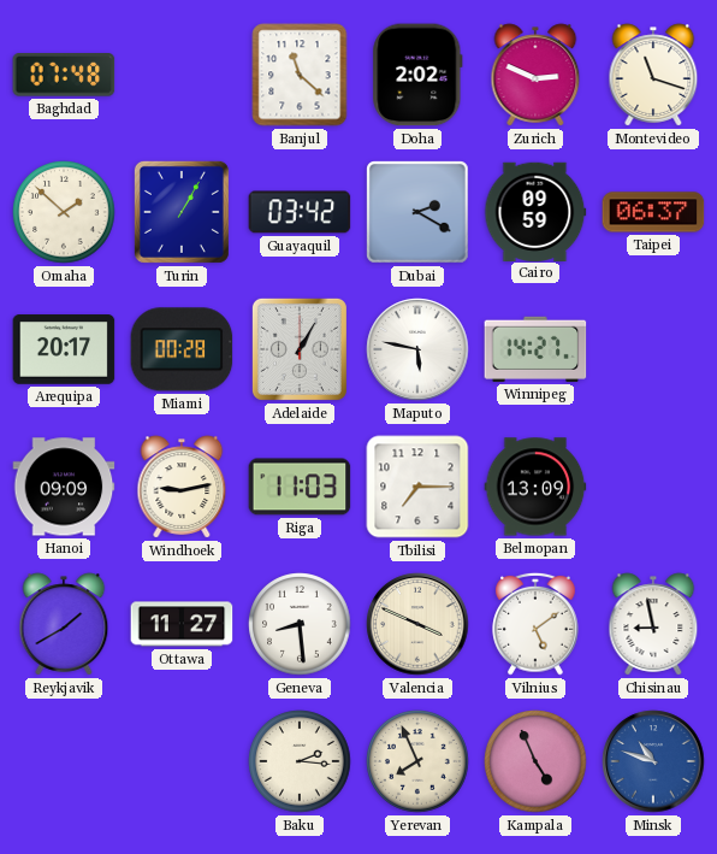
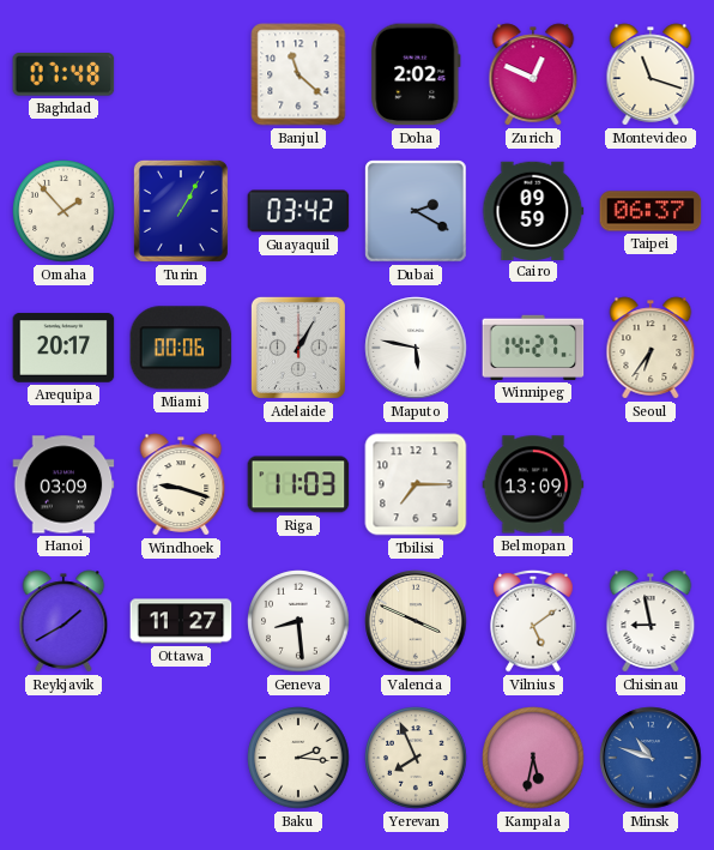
Zurich: 2:49 -> 12:49
Omaha: 1:52 -> 1:53
Miami: 00:28 -> 00:06
Seoul: none -> 6:36
Hanoi: 09:09 -> 03:09
Windhoek: 9:13 -> 9:18
Kampala: 4:56 -> 5:32
